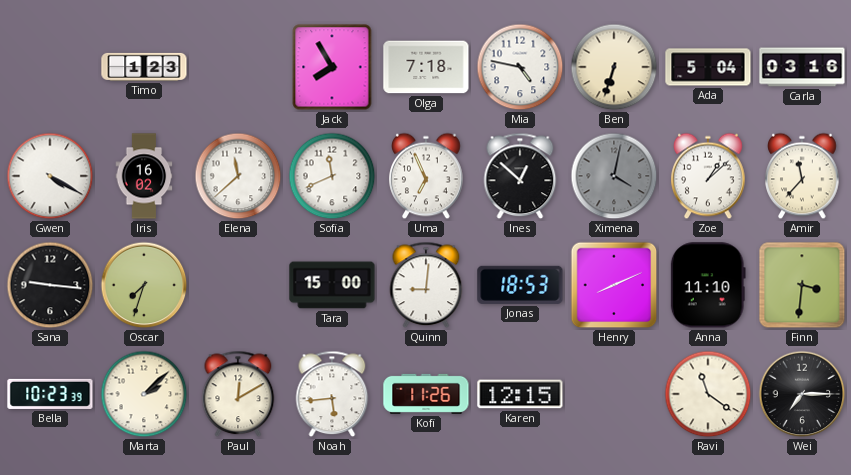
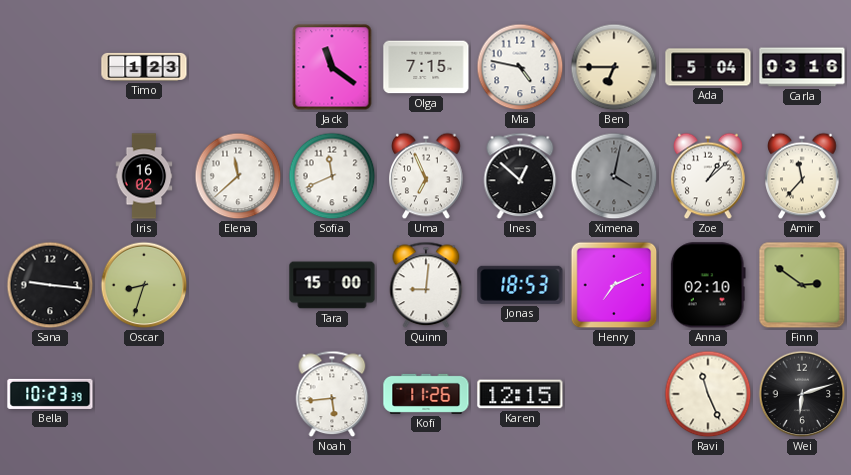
Jack: 7:55 -> 11:21
Olga: 7:18 -> 7:15
Ben: 6:33 -> 6:45
Gwen: 4:20 -> none
Oscar: 7:33 -> 8:33
Henry: 8:11 -> 7:11
Anna: 11:10 -> 02:10
Finn: 3:31 -> 2:51
Marta: 2:08 -> none
Paul: 12:10 -> none
Ravi: 11:21 -> 11:26
Wei: 7:15 -> 6:12
